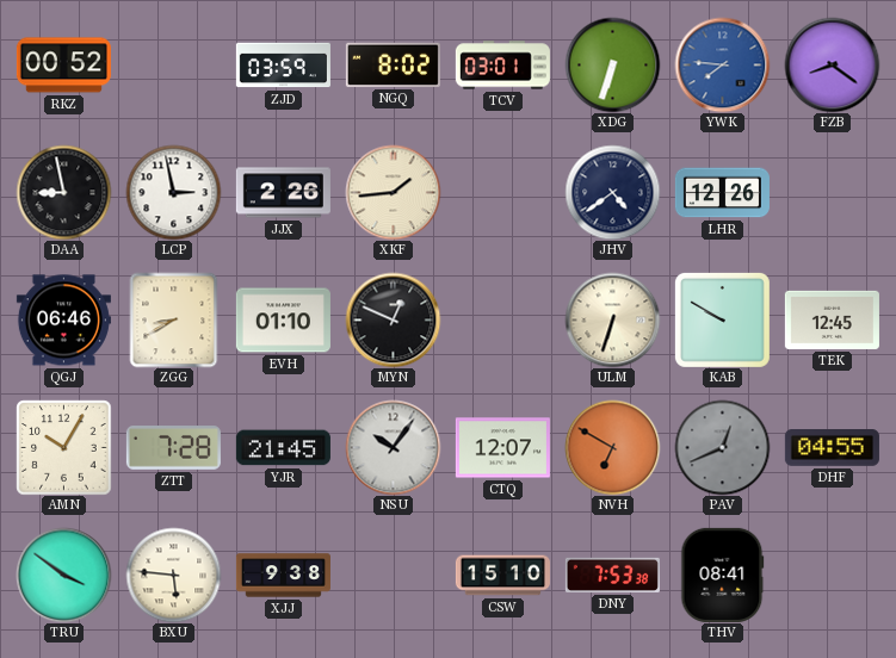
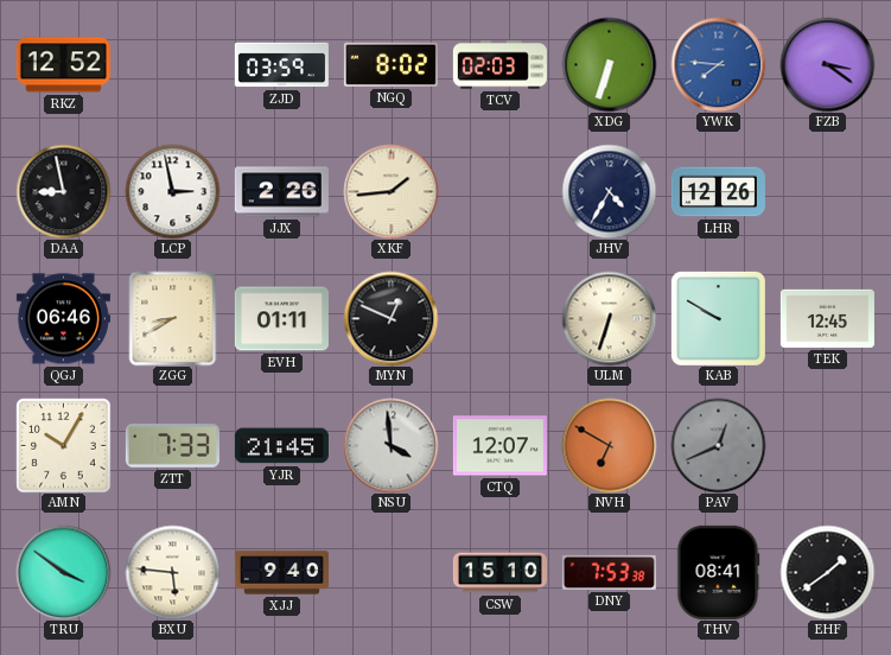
RKZ: 00:52 -> 12:52
TCV: 03:01 -> 02:03
FZB: 8:21 -> 3:21
JHV: 4:39 -> 4:35
EVH: 01:10 -> 01:11
ZTT: 7:28 -> 7:33
NSU: 10:06 -> 3:59
DHF: 04:55 -> none
XJJ: 9:38 -> 9:40
EHF: none -> 1:39
